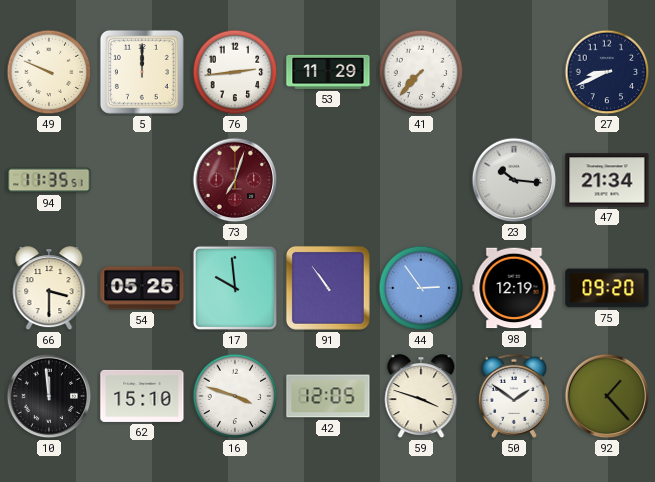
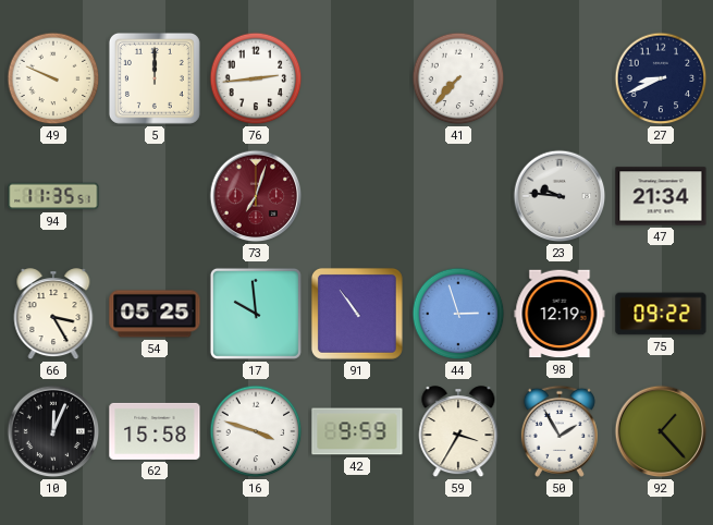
53: 11:29 -> none
23: 10:16 -> 9:46
66: 3:30 -> 3:25
44: 2:54 -> 2:57
75: 09:20 -> 09:22
10: 11:59 -> 12:04
62: 15:10 -> 15:58
42: 12:05 -> 9:59
59: 3:48 -> 3:35
50: 1:51 -> 1:55
